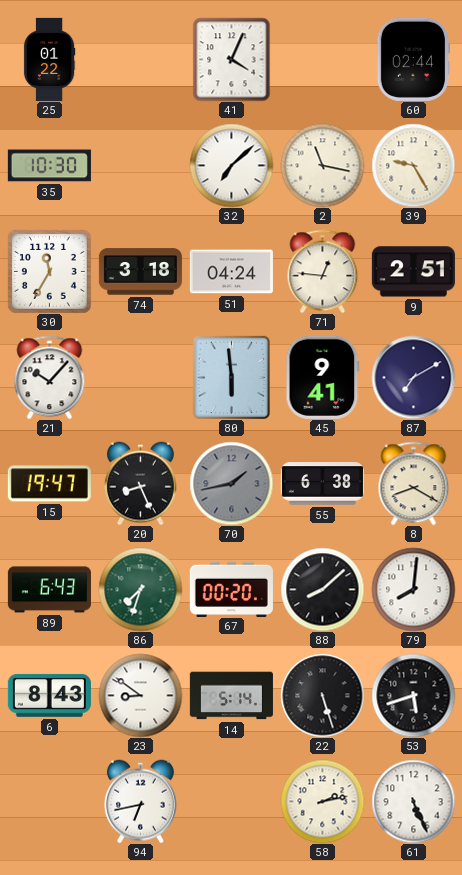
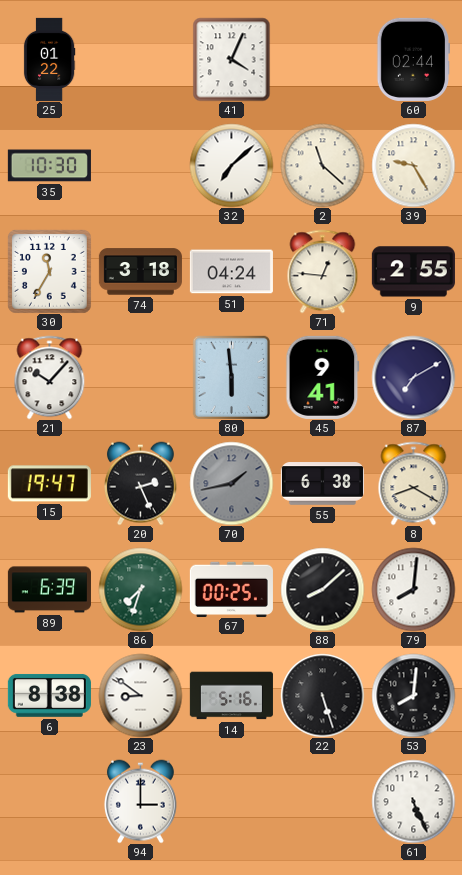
2: 11:17 -> 11:22
9: 2:51 -> 2:55
20: 8:26 -> 2:26
89: 6:43 -> 6:39
67: 00:20 -> 00:25
6: 8:43 -> 8:38
14: 5:14 -> 5:16
53: 5:42 -> 8:01
94: 6:43 -> 3:00
58: 2:13 -> none
